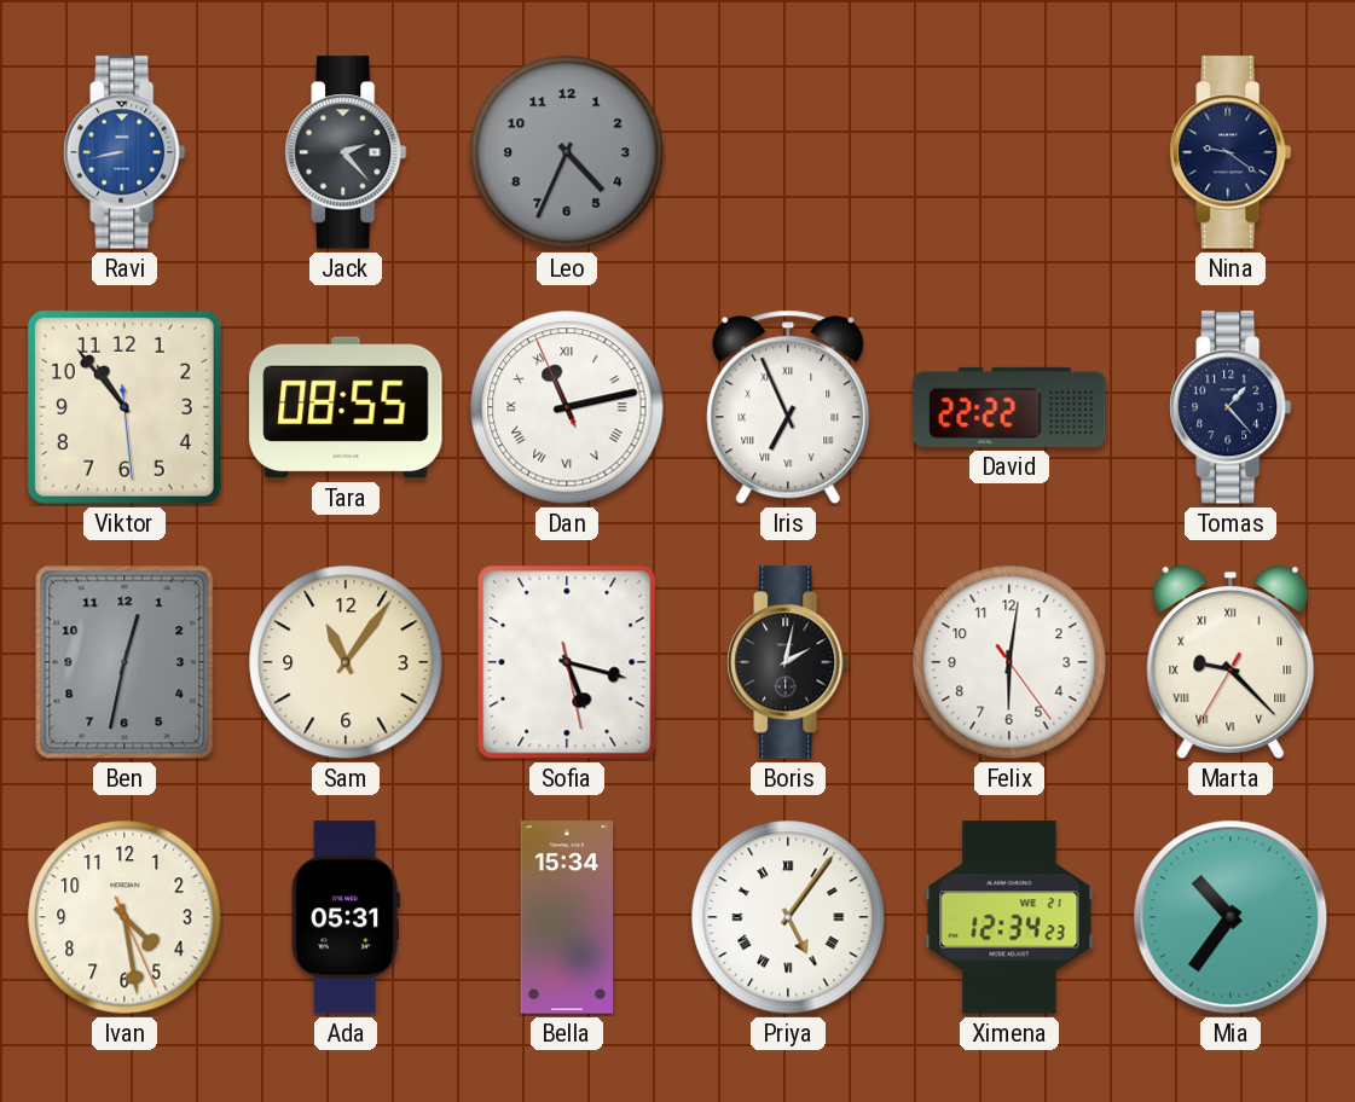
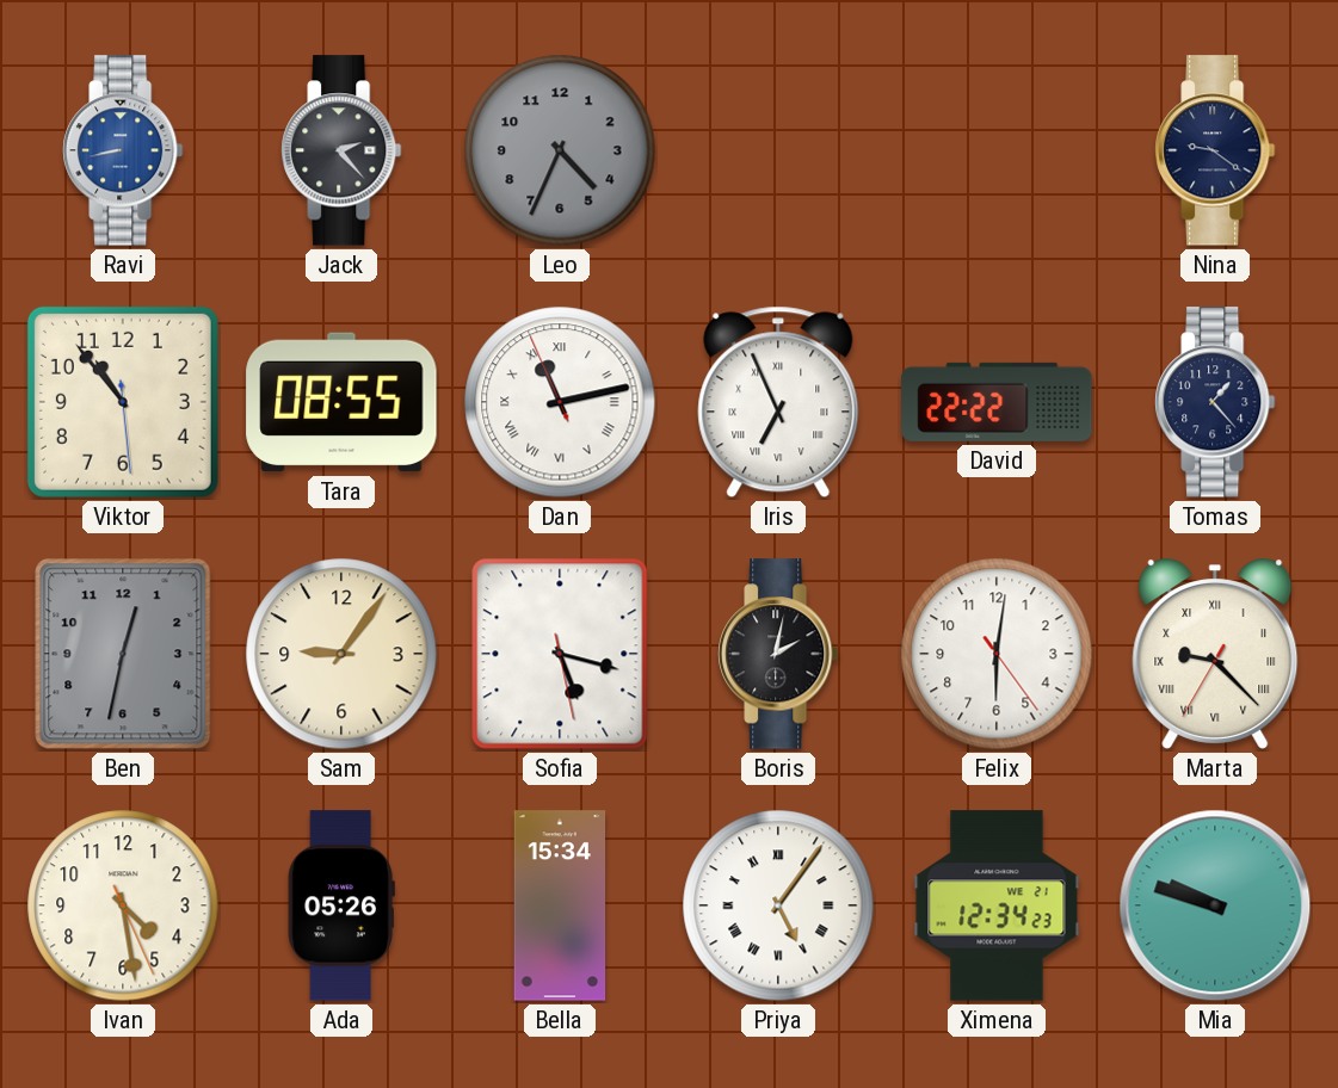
Sam: 11:06 -> 9:06
Ada: 05:31 -> 05:26
Mia: 10:36 -> 9:48
